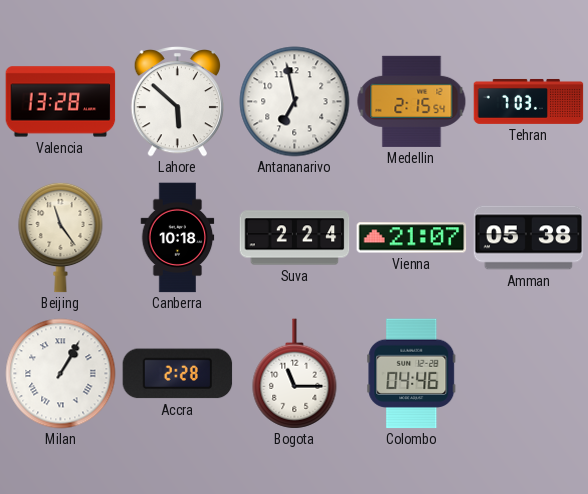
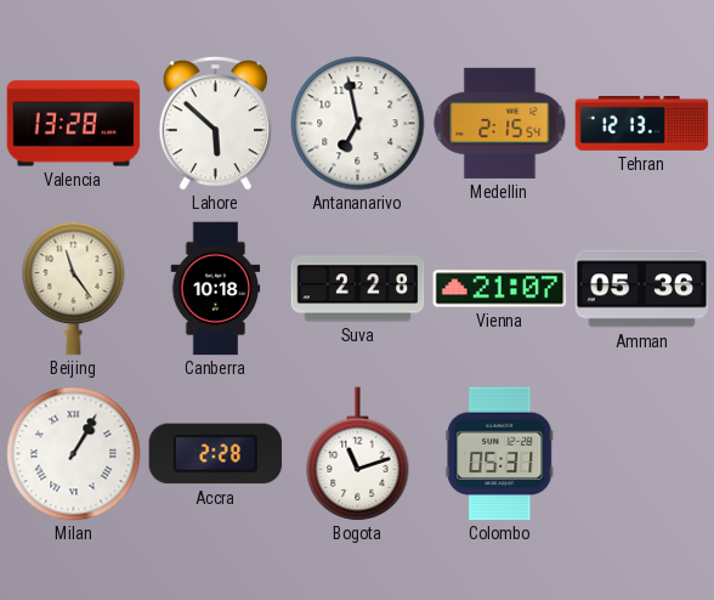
Tehran: 7:03 -> 12:13
Suva: 2:24 -> 2:28
Amman: 05:38 -> 05:36
Bogota: 11:15 -> 11:12
Colombo: 04:46 -> 05:31
